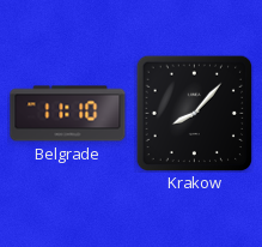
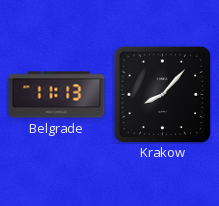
Belgrade: 11:10 -> 11:13
